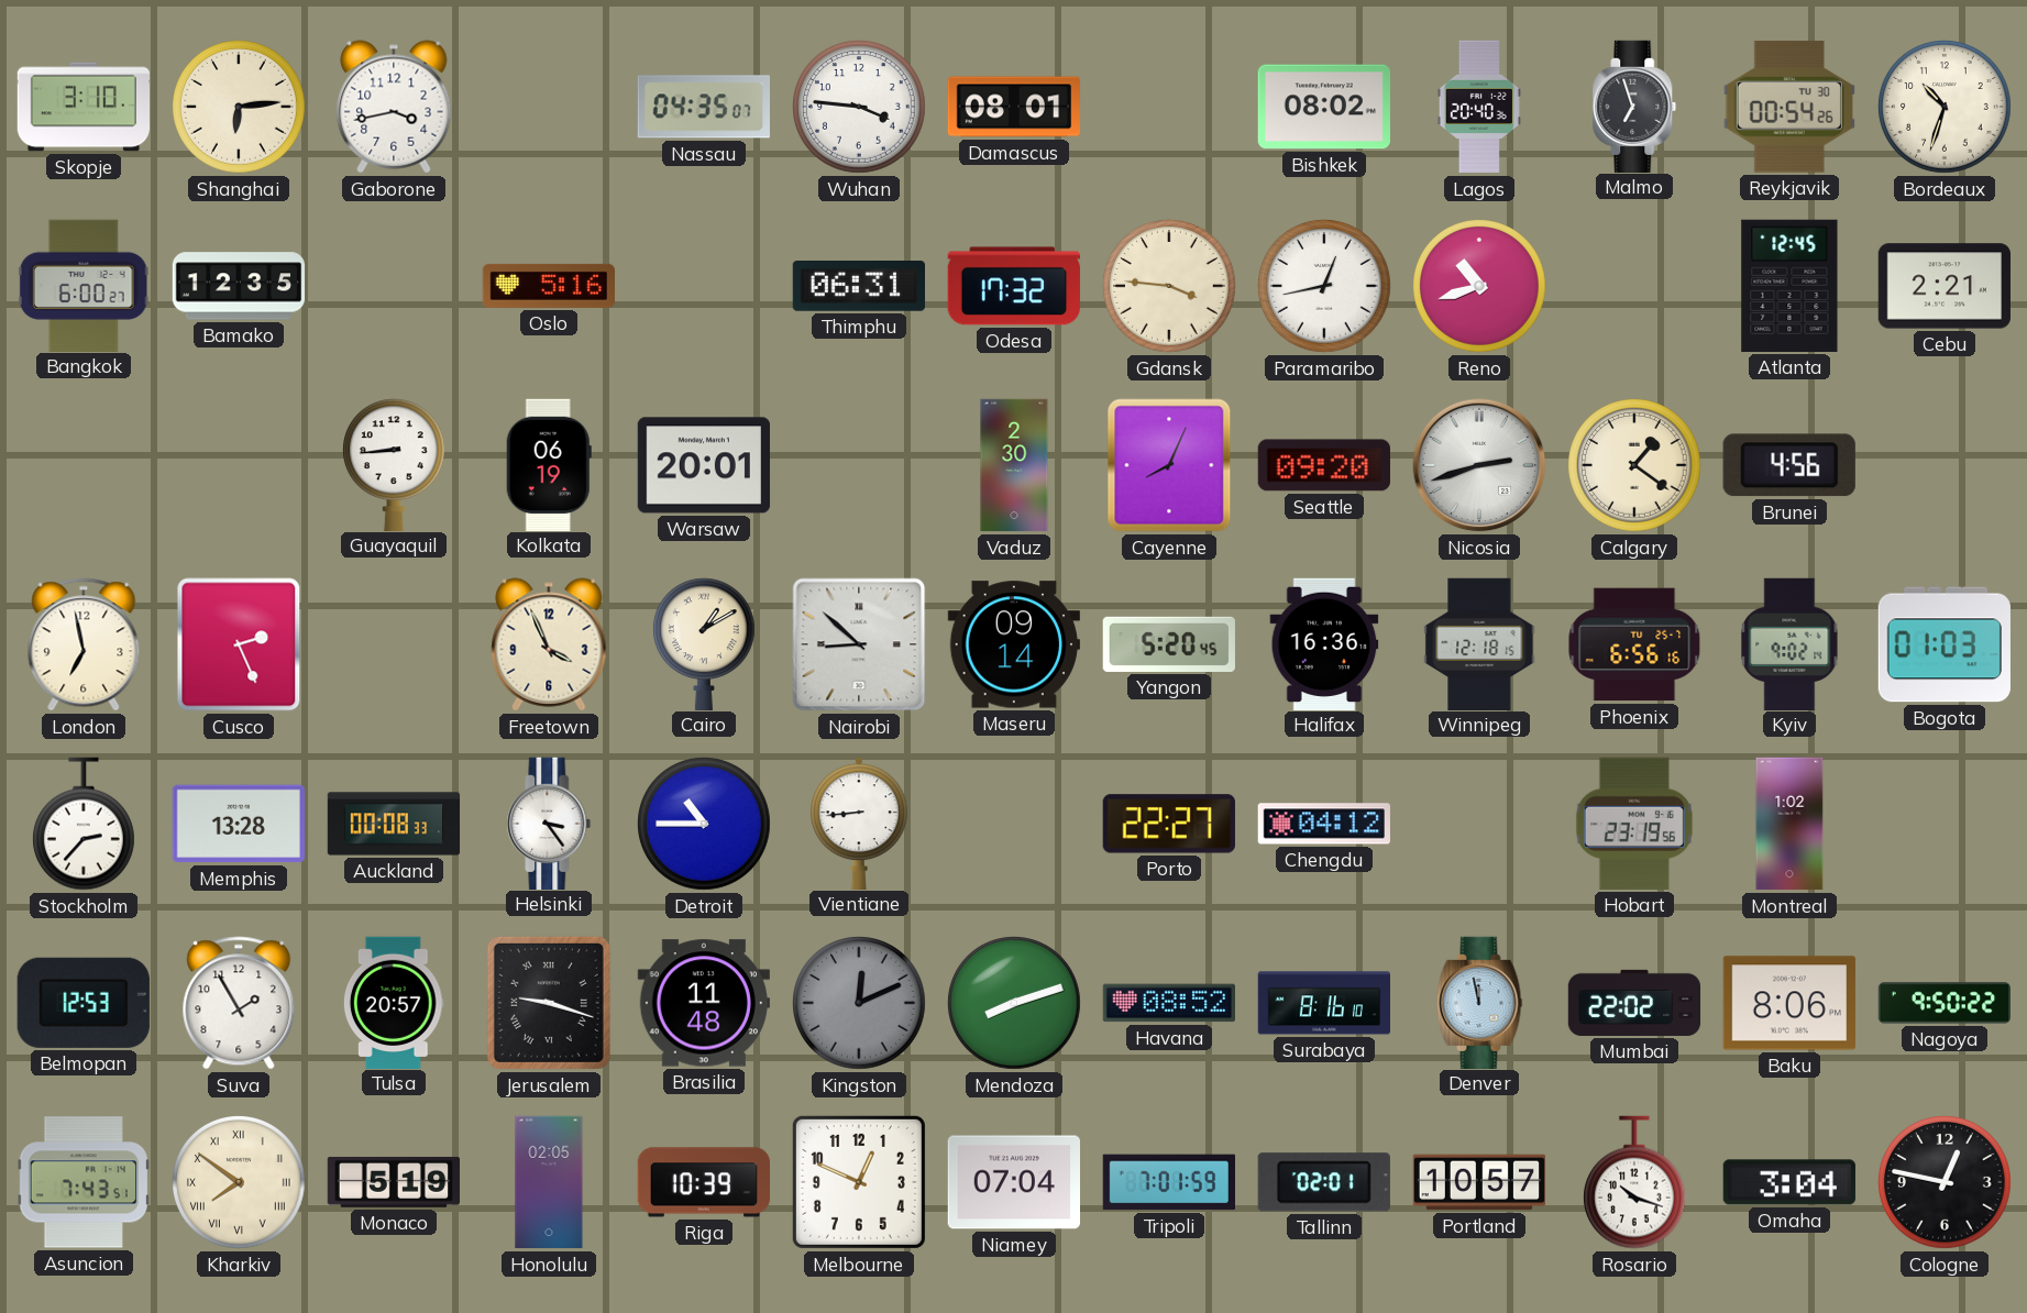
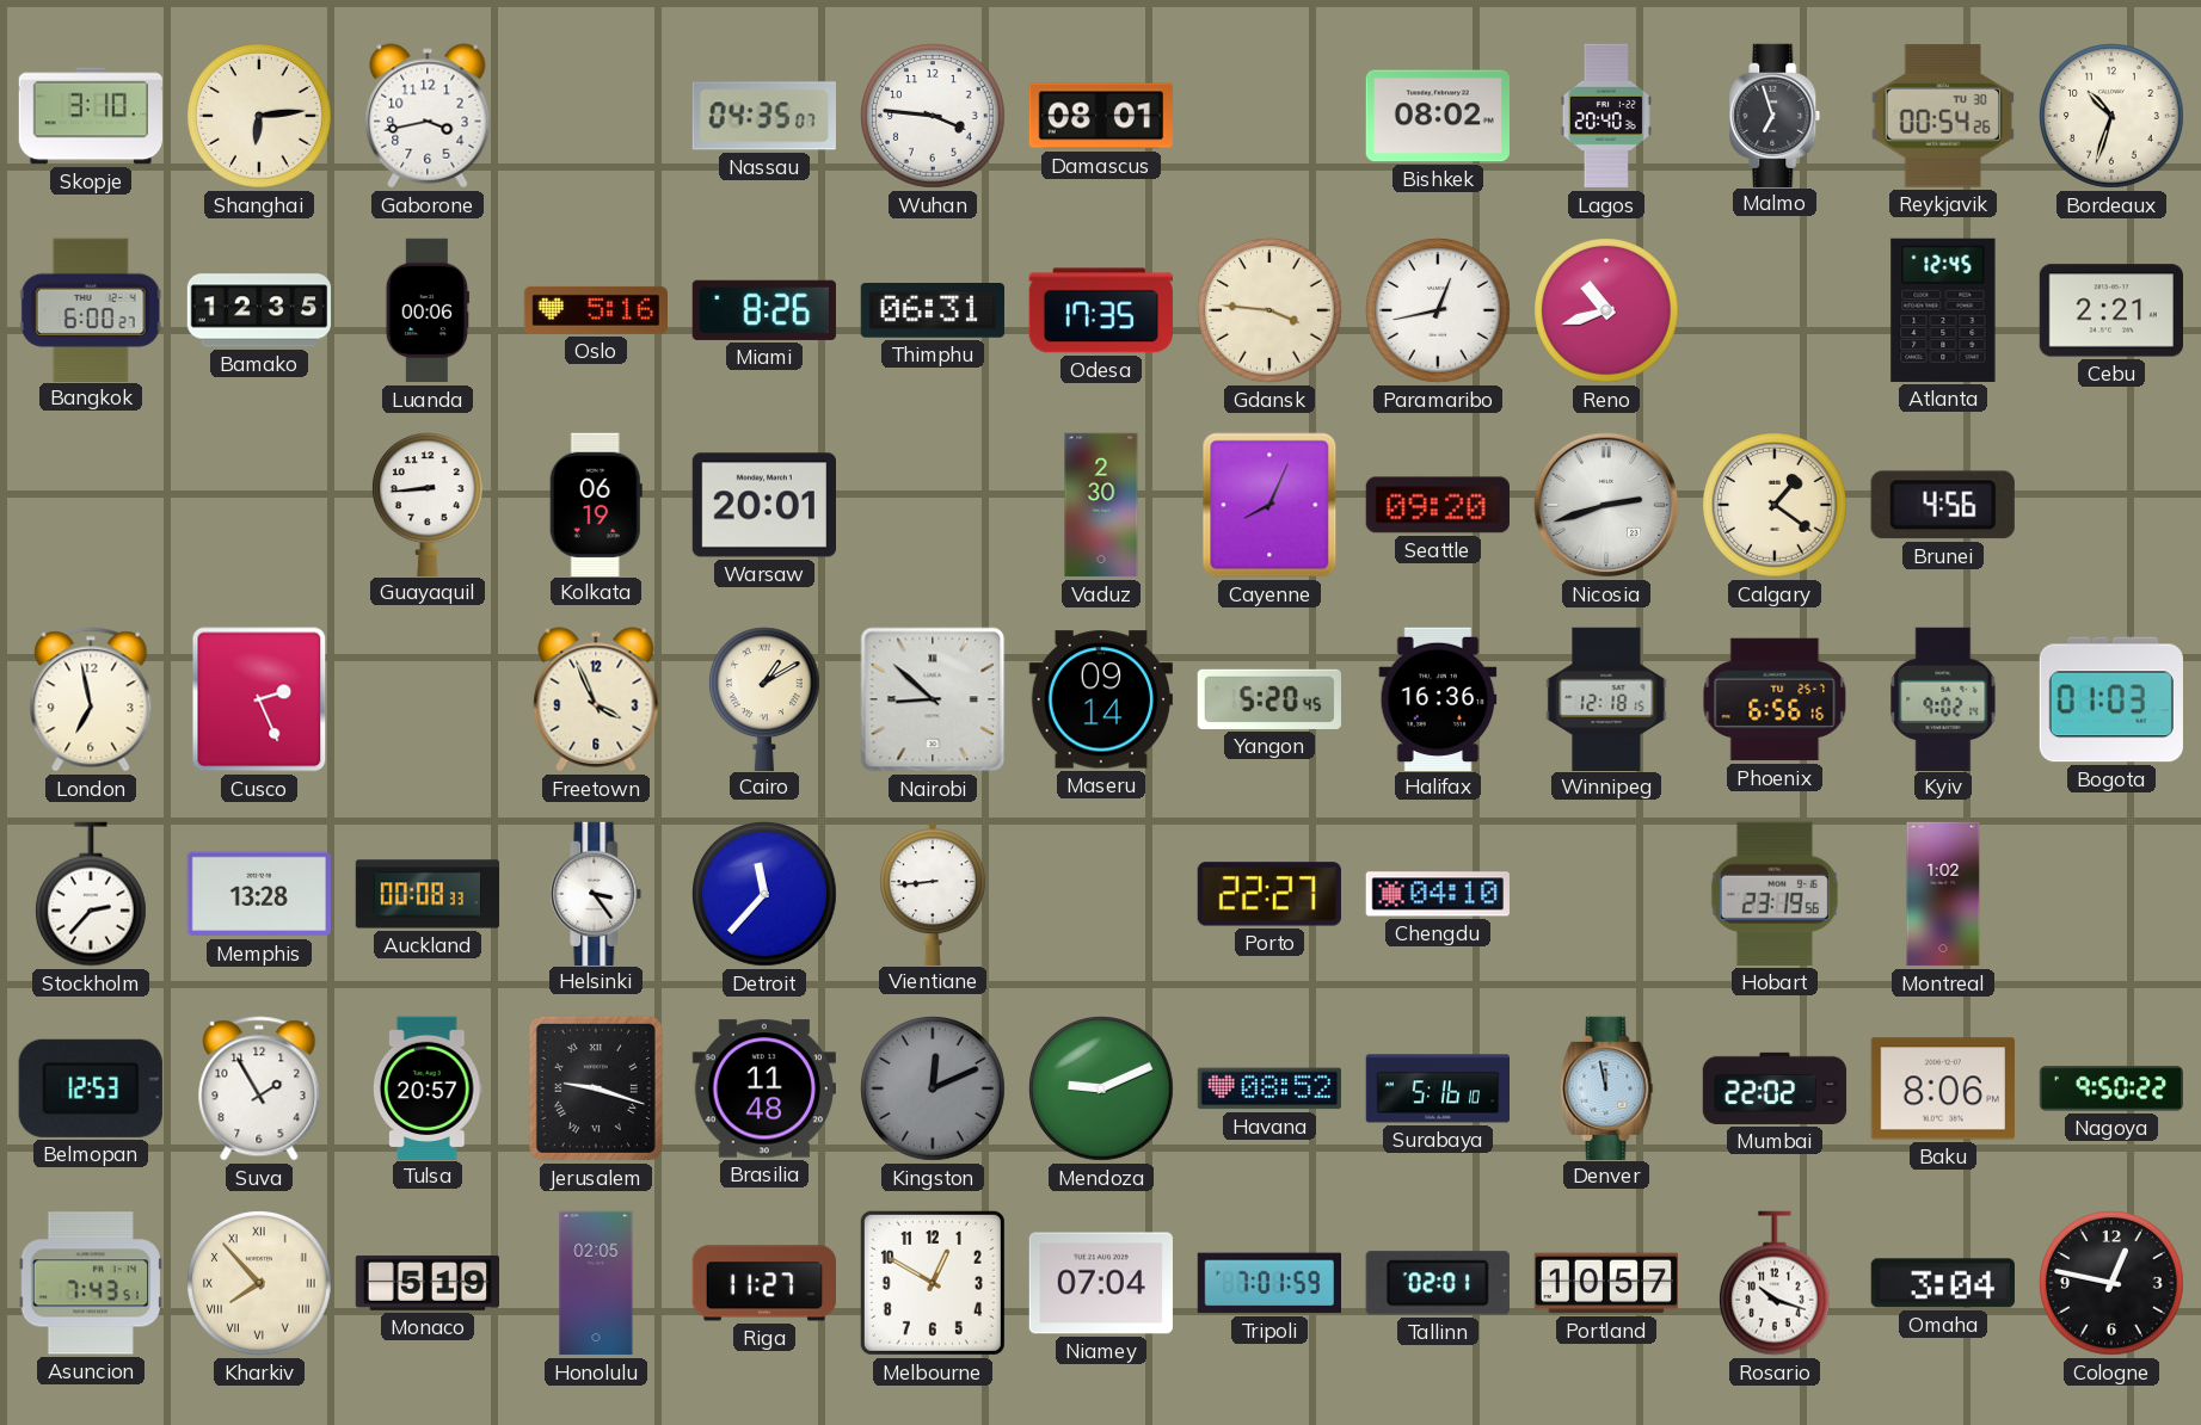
Luanda: none -> 00:06
Miami: none -> 8:26
Odesa: 17:32 -> 17:35
Detroit: 10:45 -> 11:37
Chengdu: 04:12 -> 04:10
Mendoza: 8:12 -> 9:11
Surabaya: 8:16 -> 5:16
Kharkiv: 7:51 -> 7:53
Riga: 10:39 -> 11:27
Melbourne: 12:49 -> 12:50
